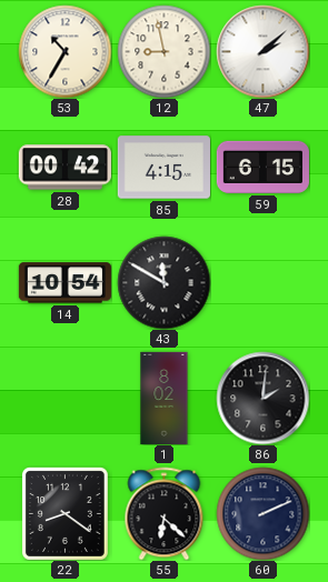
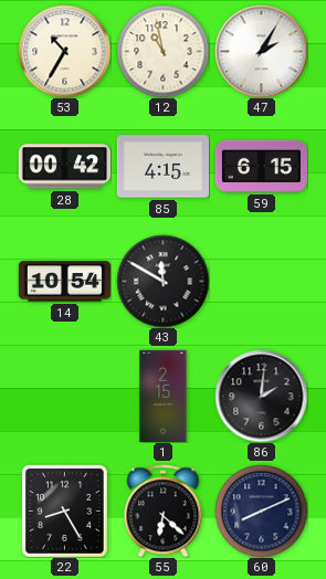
12: 8:58 -> 10:58
47: 2:08 -> 2:05
1: 8:02 -> 2:15
22: 8:21 -> 8:25
60: 2:11 -> 8:11
